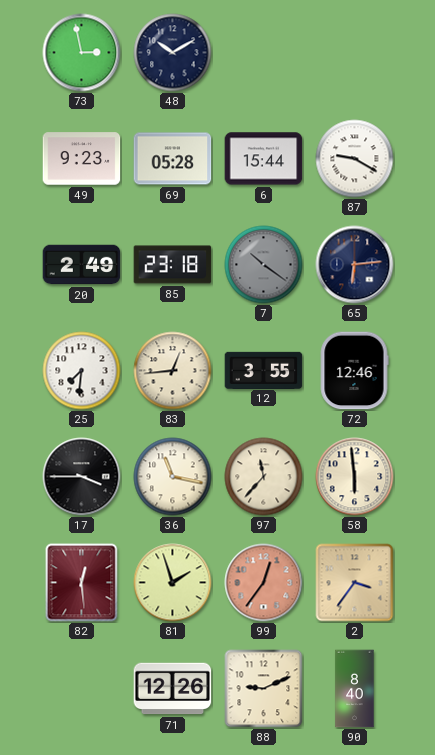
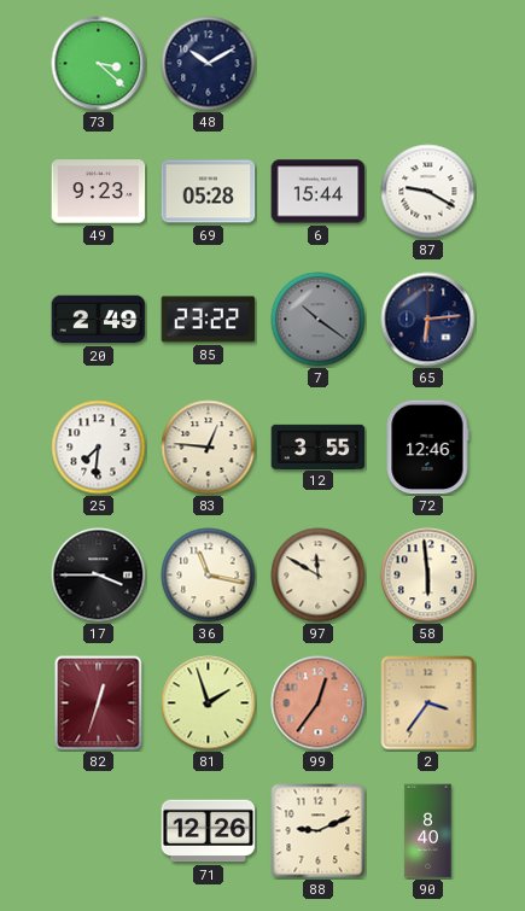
73: 2:58 -> 3:22
85: 23:18 -> 23:22
83: 12:44 -> 12:46
97: 11:37 -> 11:50
82: 12:29 -> 12:33
